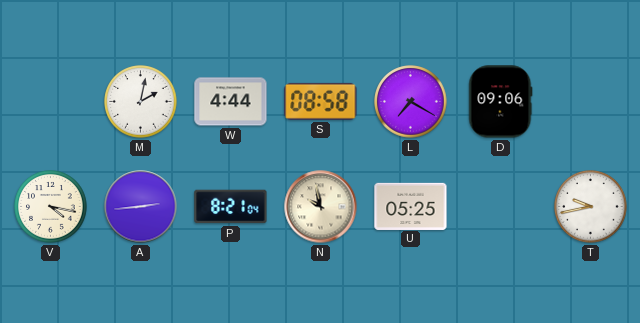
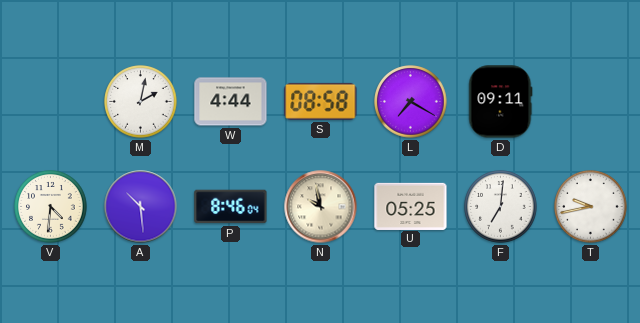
D: 09:06 -> 09:11
V: 4:17 -> 4:31
A: 2:44 -> 10:29
P: 8:21 -> 8:46
F: none -> 7:01
